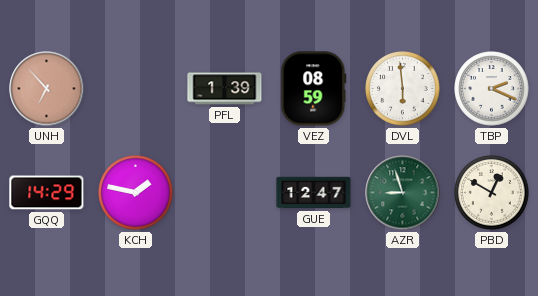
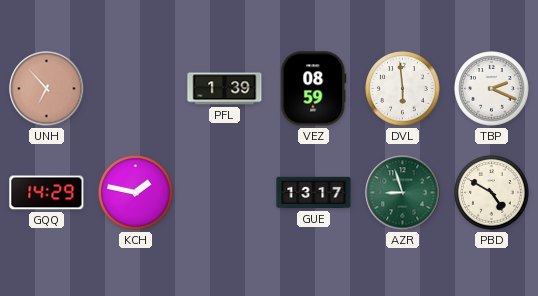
GUE: 12:47 -> 13:17
PBD: 12:50 -> 4:50
